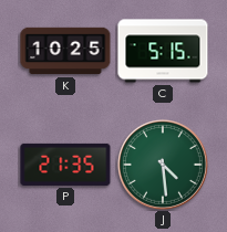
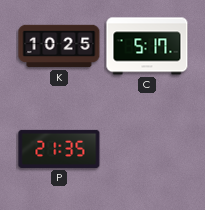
C: 5:15 -> 5:17
J: 4:29 -> none
